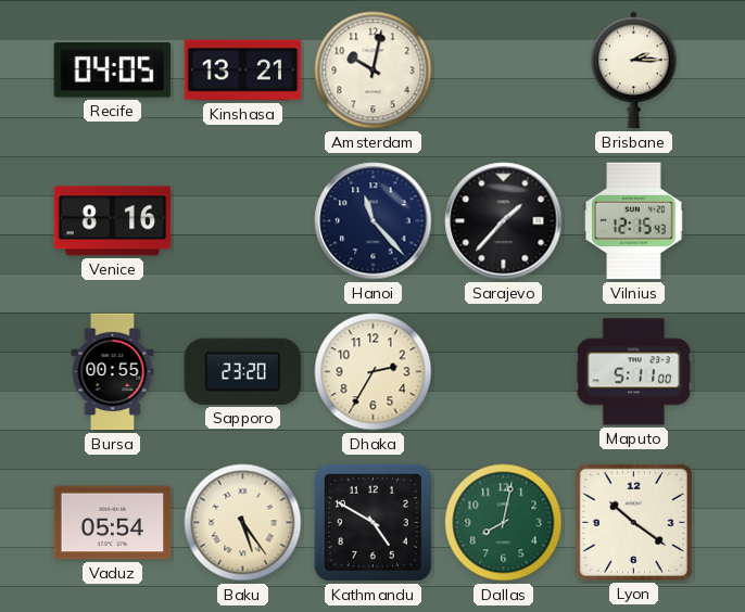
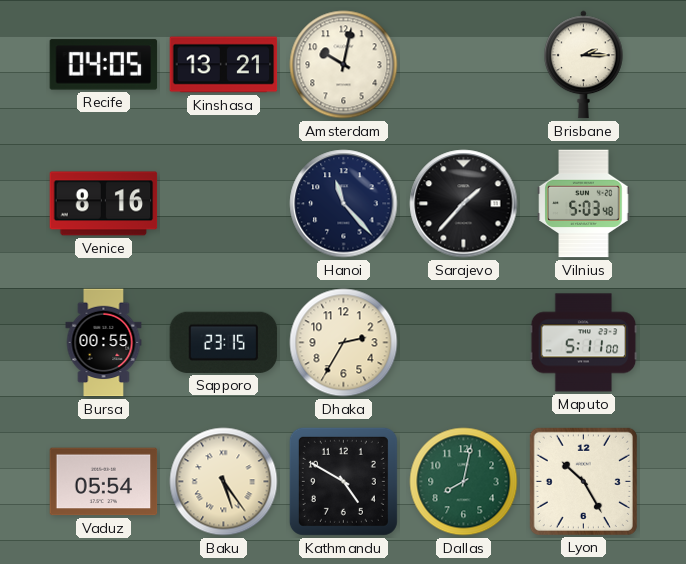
Vilnius: 12:15 -> 5:03
Sapporo: 23:20 -> 23:15
Lyon: 10:21 -> 10:25
